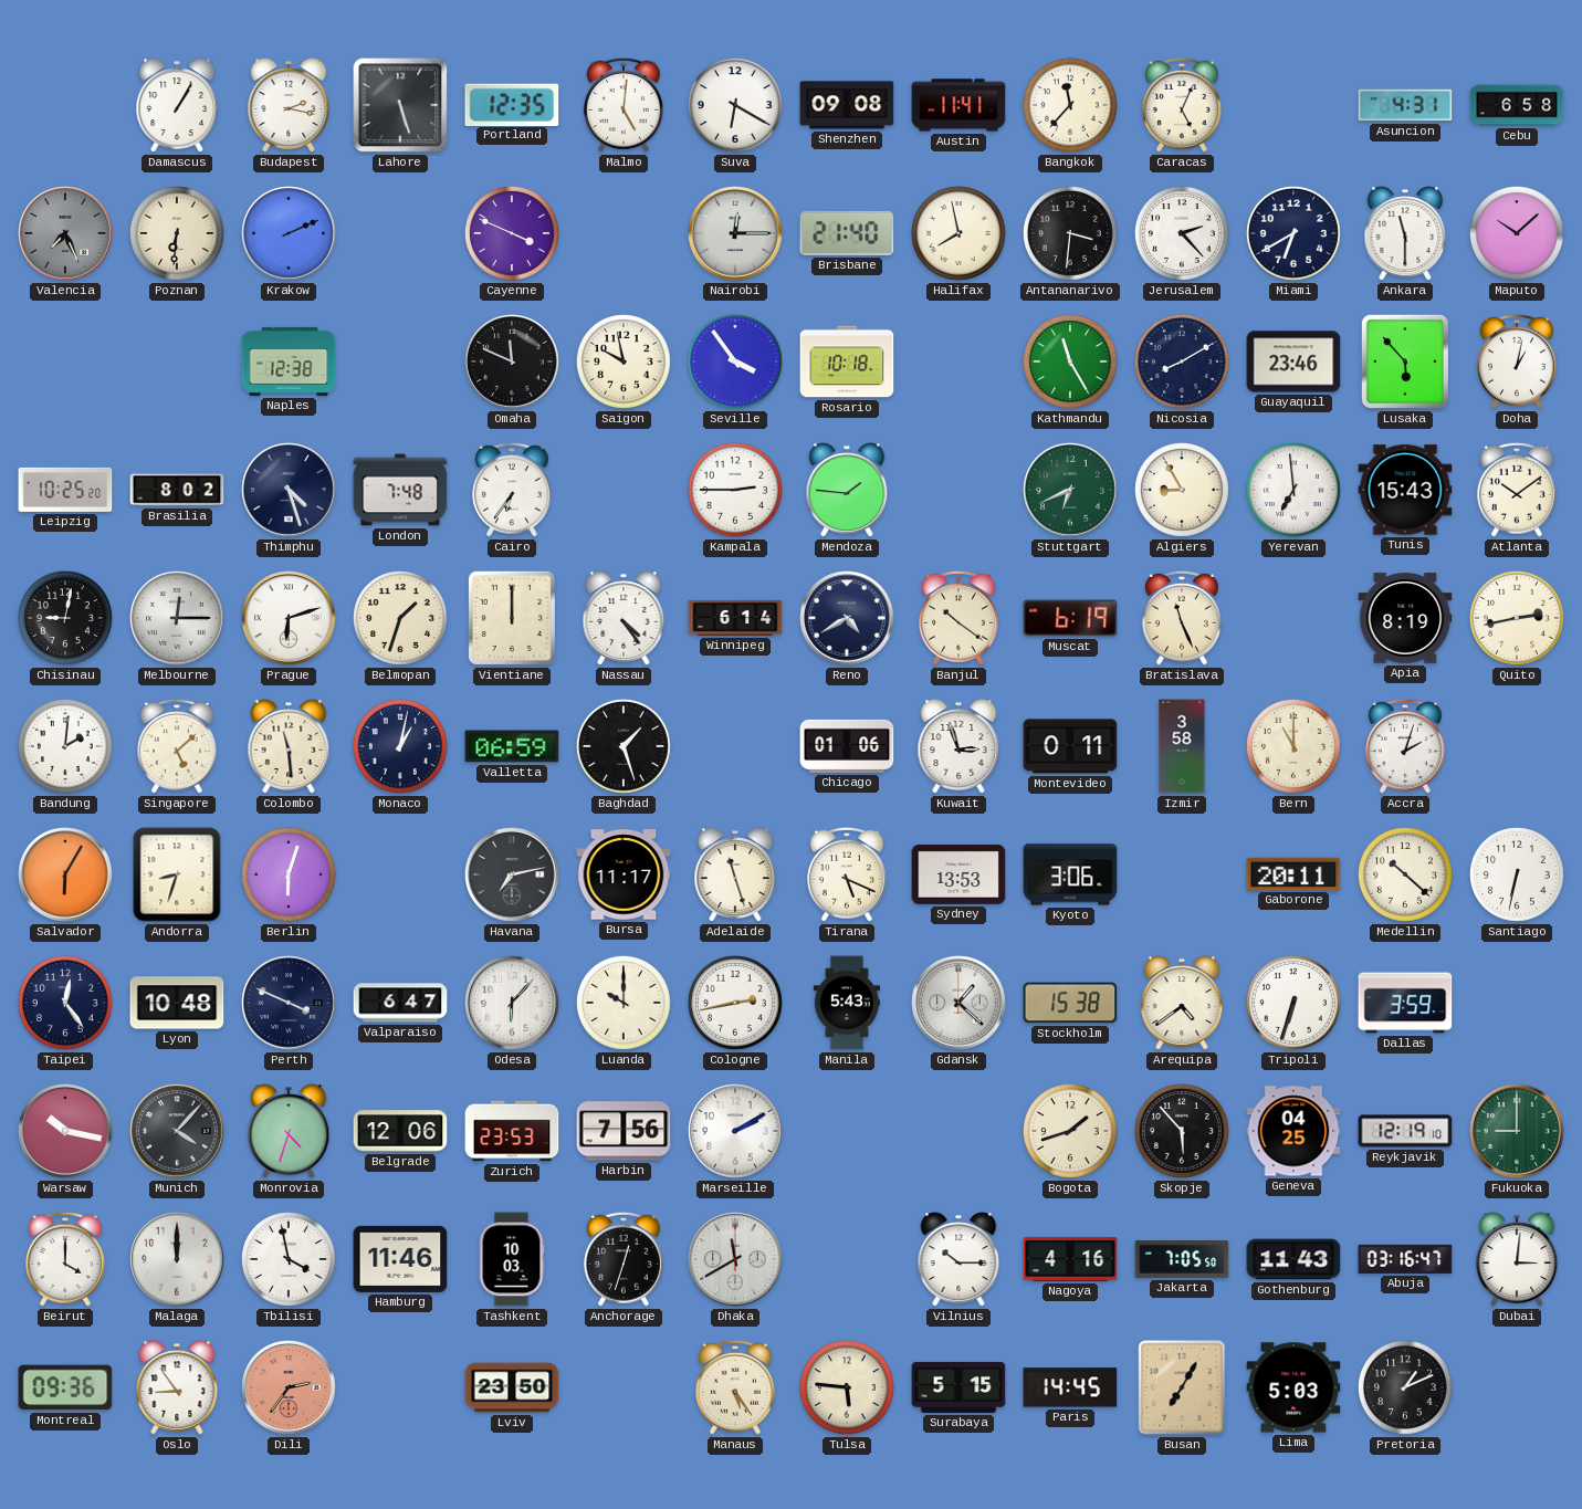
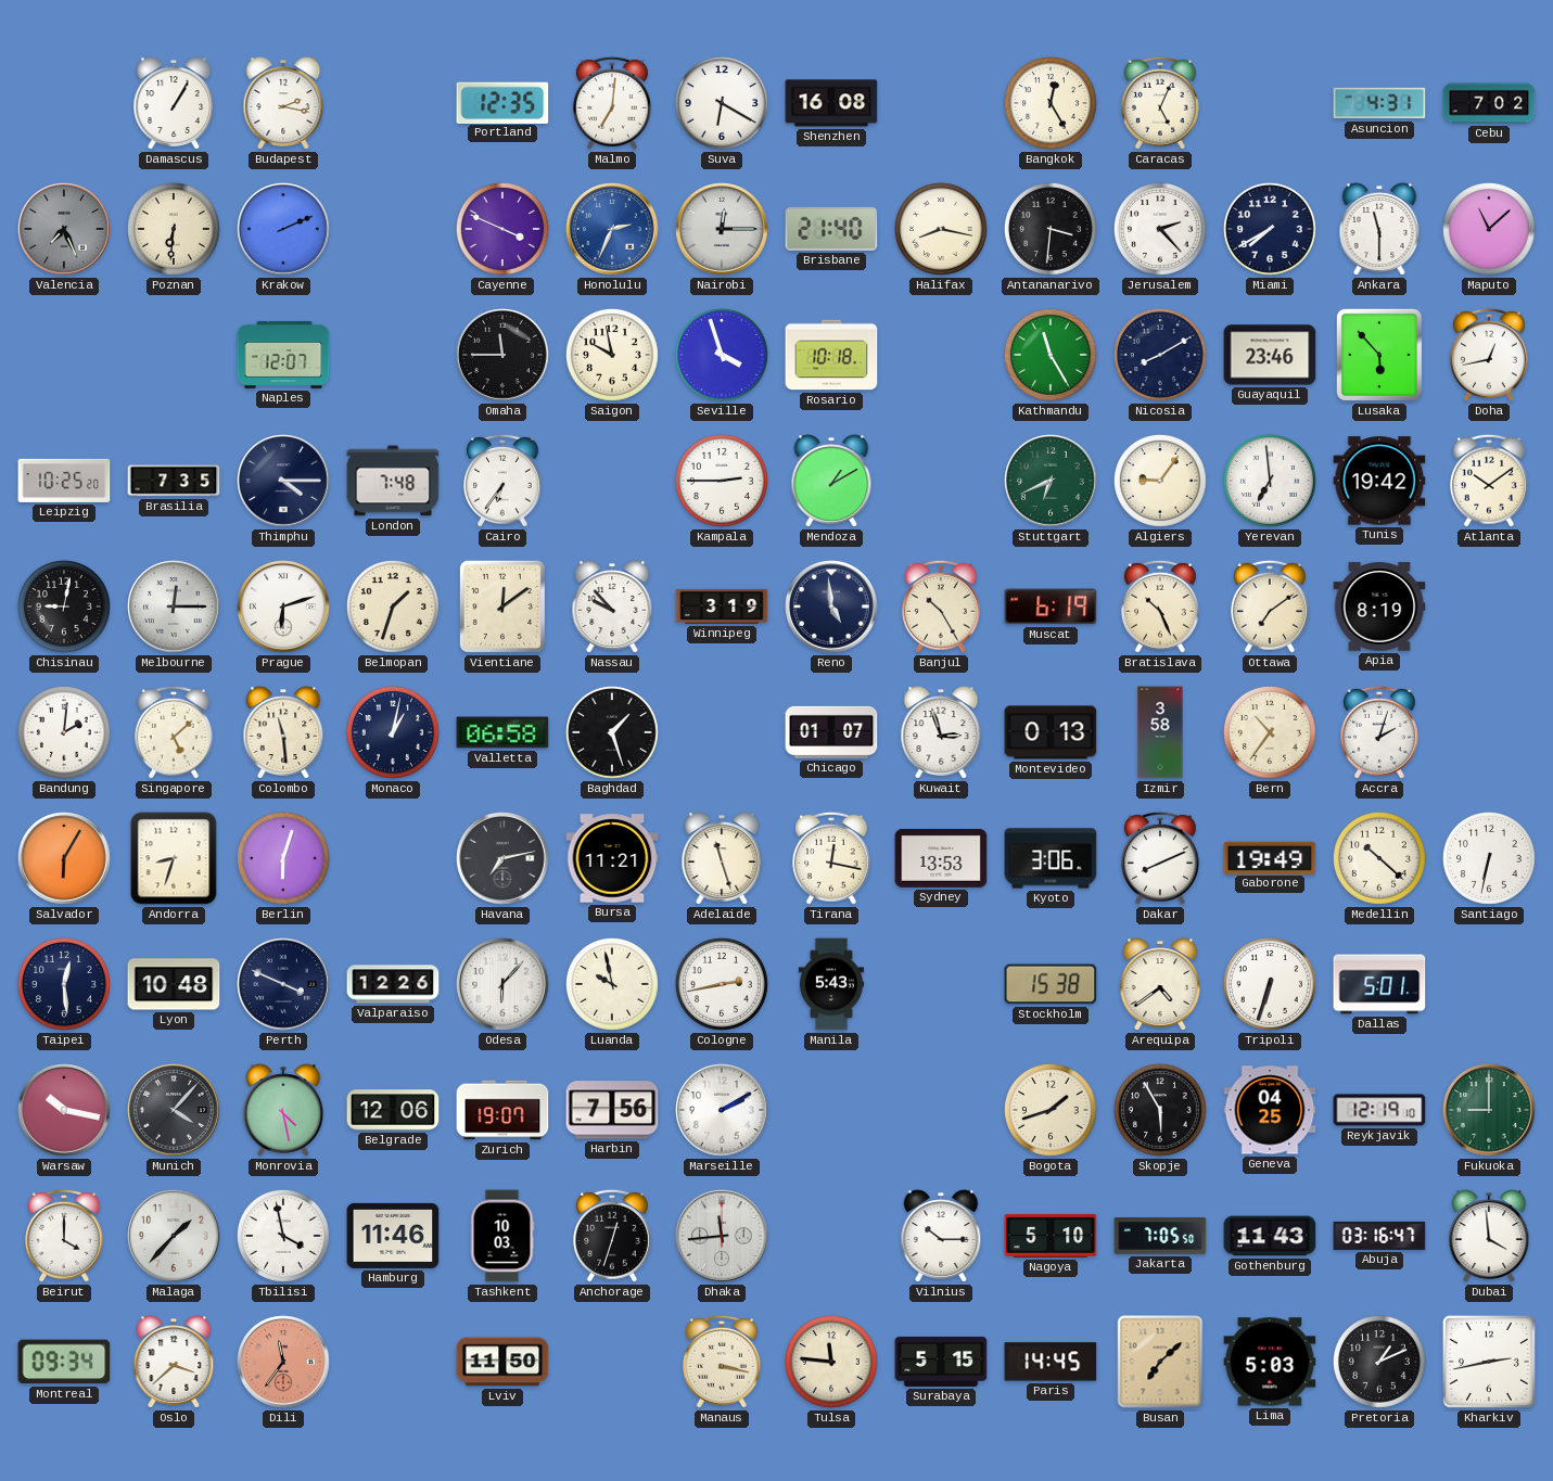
Lahore: 5:27 -> none
Malmo: 5:01 -> 7:01
Shenzhen: 09:08 -> 16:08
Austin: 11:41 -> none
Bangkok: 11:37 -> 12:25
Cebu: 6:58 -> 7:02
Honolulu: none -> 2:34
Halifax: 7:58 -> 8:17
Miami: 6:40 -> 7:40
Maputo: 10:08 -> 11:08
Naples: 12:38 -> 12:07
Omaha: 11:49 -> 11:45
Seville: 3:54 -> 3:57
Doha: 1:02 -> 12:43
Brasilia: 8:02 -> 7:35
Thimphu: 4:27 -> 4:15
Mendoza: 1:46 -> 1:10
Algiers: 8:55 -> 9:06
Tunis: 15:43 -> 19:42
Vientiane: 12:00 -> 12:09
Nassau: 4:24 -> 9:53
Winnipeg: 6:14 -> 3:19
Reno: 4:40 -> 4:59
Banjul: 10:21 -> 10:25
Bratislava: 11:26 -> 10:26
Ottawa: none -> 7:09
Quito: 2:43 -> none
Valletta: 06:59 -> 06:58
Chicago: 01:06 -> 01:07
Montevideo: 0:11 -> 0:13
Bern: 11:00 -> 10:36
Bursa: 11:17 -> 11:21
Tirana: 5:19 -> 12:17
Dakar: none -> 8:11
Gaborone: 20:11 -> 19:49
Taipei: 12:24 -> 12:29
Valparaiso: 6:47 -> 12:26
Luanda: 10:00 -> 9:58
Gdansk: 1:22 -> none
Dallas: 3:59 -> 5:01
Monrovia: 4:33 -> 4:28
Zurich: 23:53 -> 19:07
Skopje: 5:53 -> 5:55
Malaga: 12:00 -> 1:37
Dhaka: 11:40 -> 11:44
Nagoya: 4:16 -> 5:10
Dubai: 3:01 -> 3:59
Montreal: 09:36 -> 09:34
Oslo: 8:54 -> 3:38
Dili: 2:36 -> 11:36
Lviv: 23:50 -> 11:50
Manaus: 5:24 -> 3:17
Tulsa: 5:46 -> 11:46
Busan: 7:05 -> 7:08
Kharkiv: none -> 2:43
